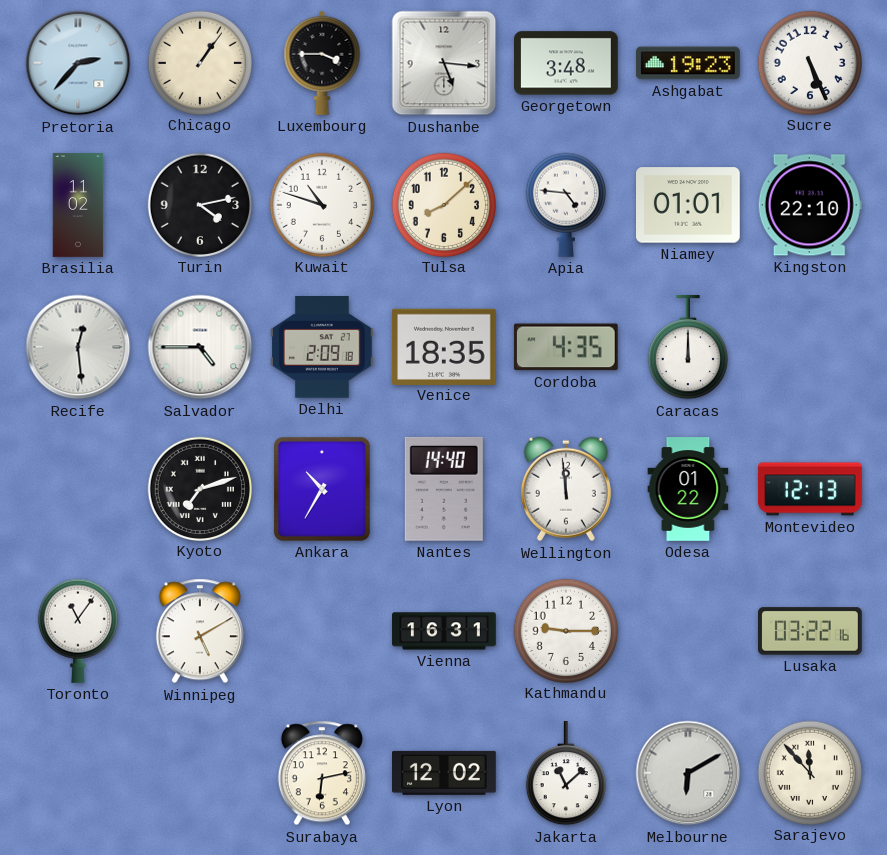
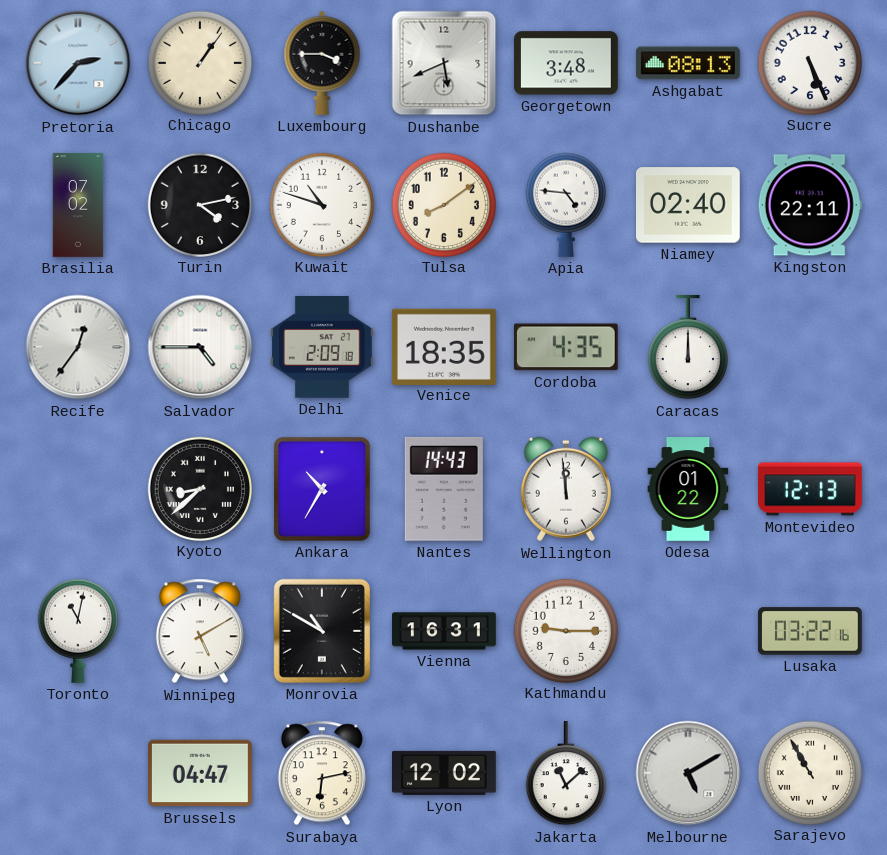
Dushanbe: 5:16 -> 5:41
Ashgabat: 19:23 -> 08:13
Brasilia: 11:02 -> 07:02
Tulsa: 8:08 -> 8:09
Niamey: 01:01 -> 02:40
Kingston: 22:10 -> 22:11
Recife: 12:29 -> 12:36
Kyoto: 7:12 -> 8:38
Nantes: 14:40 -> 14:43
Toronto: 11:06 -> 11:02
Monrovia: none -> 10:50
Brussels: none -> 04:47
Melbourne: 6:10 -> 5:10
Sarajevo: 11:53 -> 10:55
